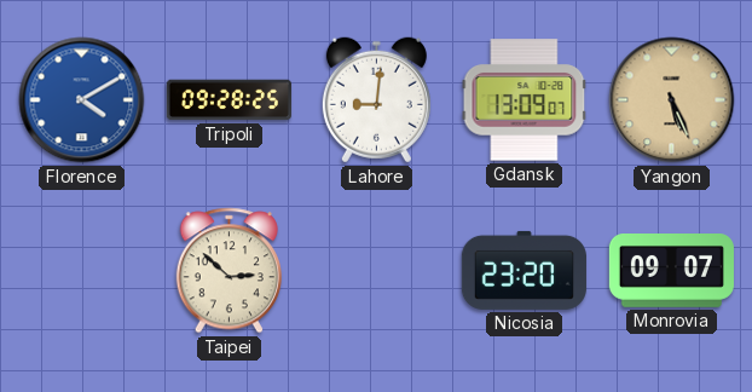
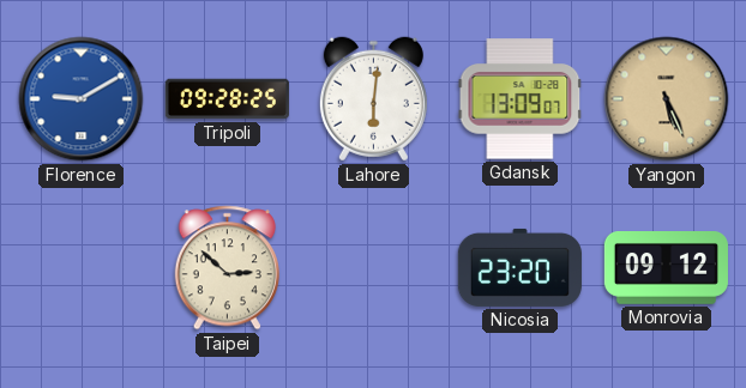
Florence: 4:10 -> 9:10
Lahore: 9:01 -> 6:01
Monrovia: 09:07 -> 09:12
